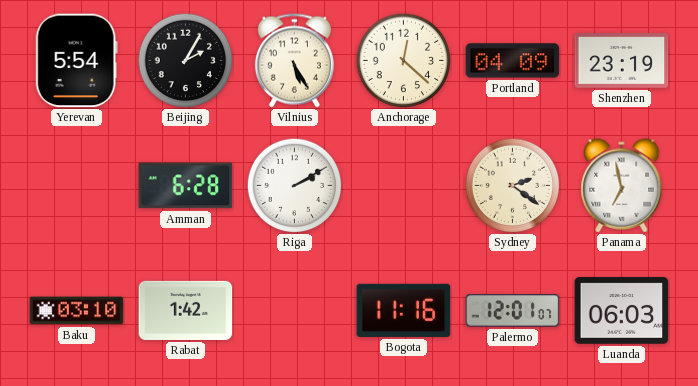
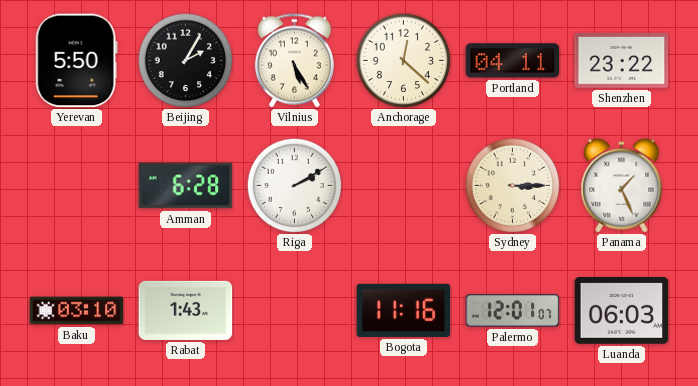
Yerevan: 5:54 -> 5:50
Portland: 04:09 -> 04:11
Shenzhen: 23:19 -> 23:22
Sydney: 2:21 -> 3:15
Panama: 6:58 -> 1:26
Rabat: 1:42 -> 1:43
